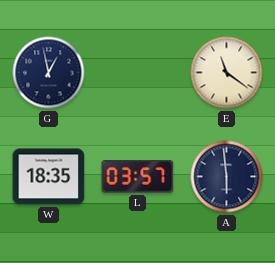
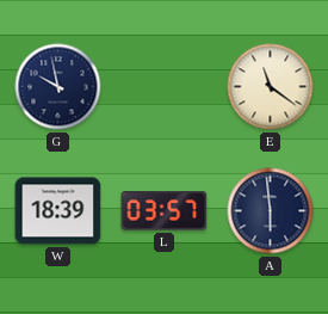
G: 12:58 -> 9:58
W: 18:35 -> 18:39
